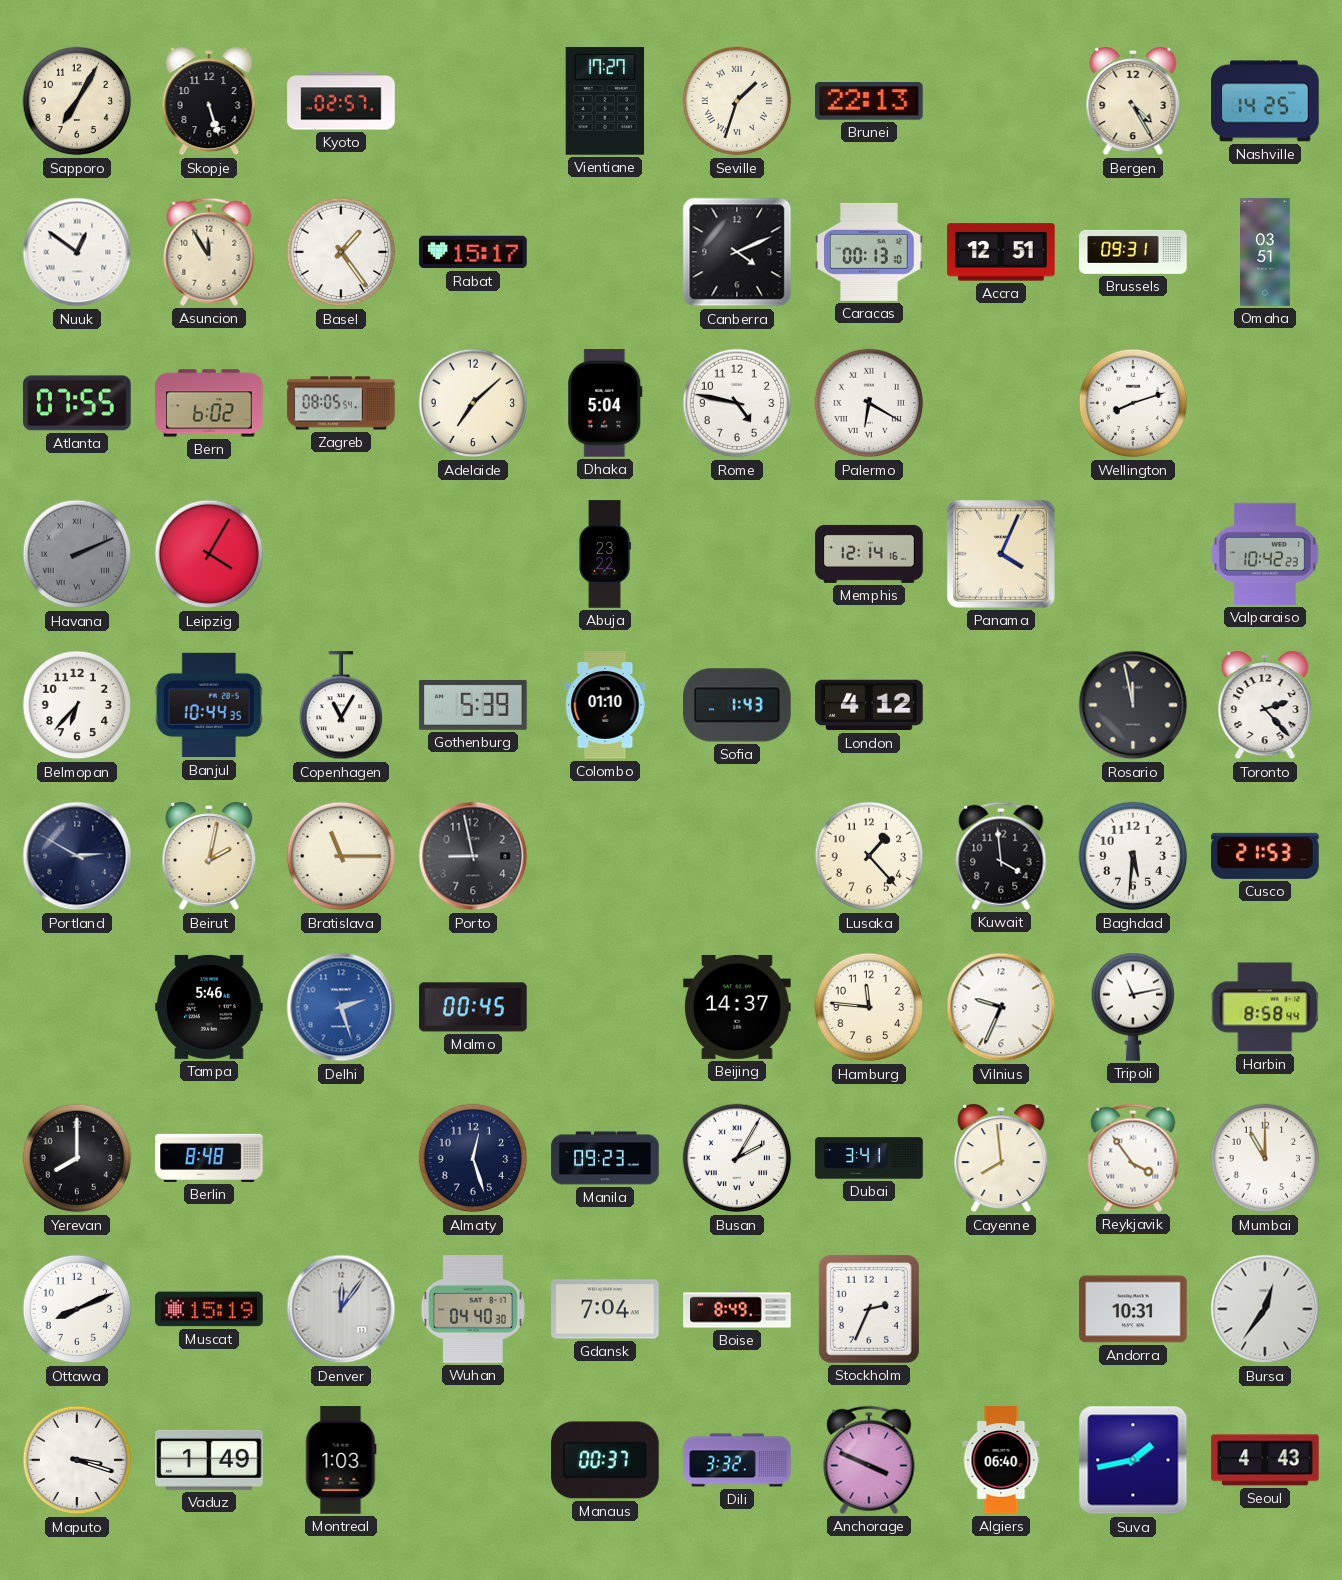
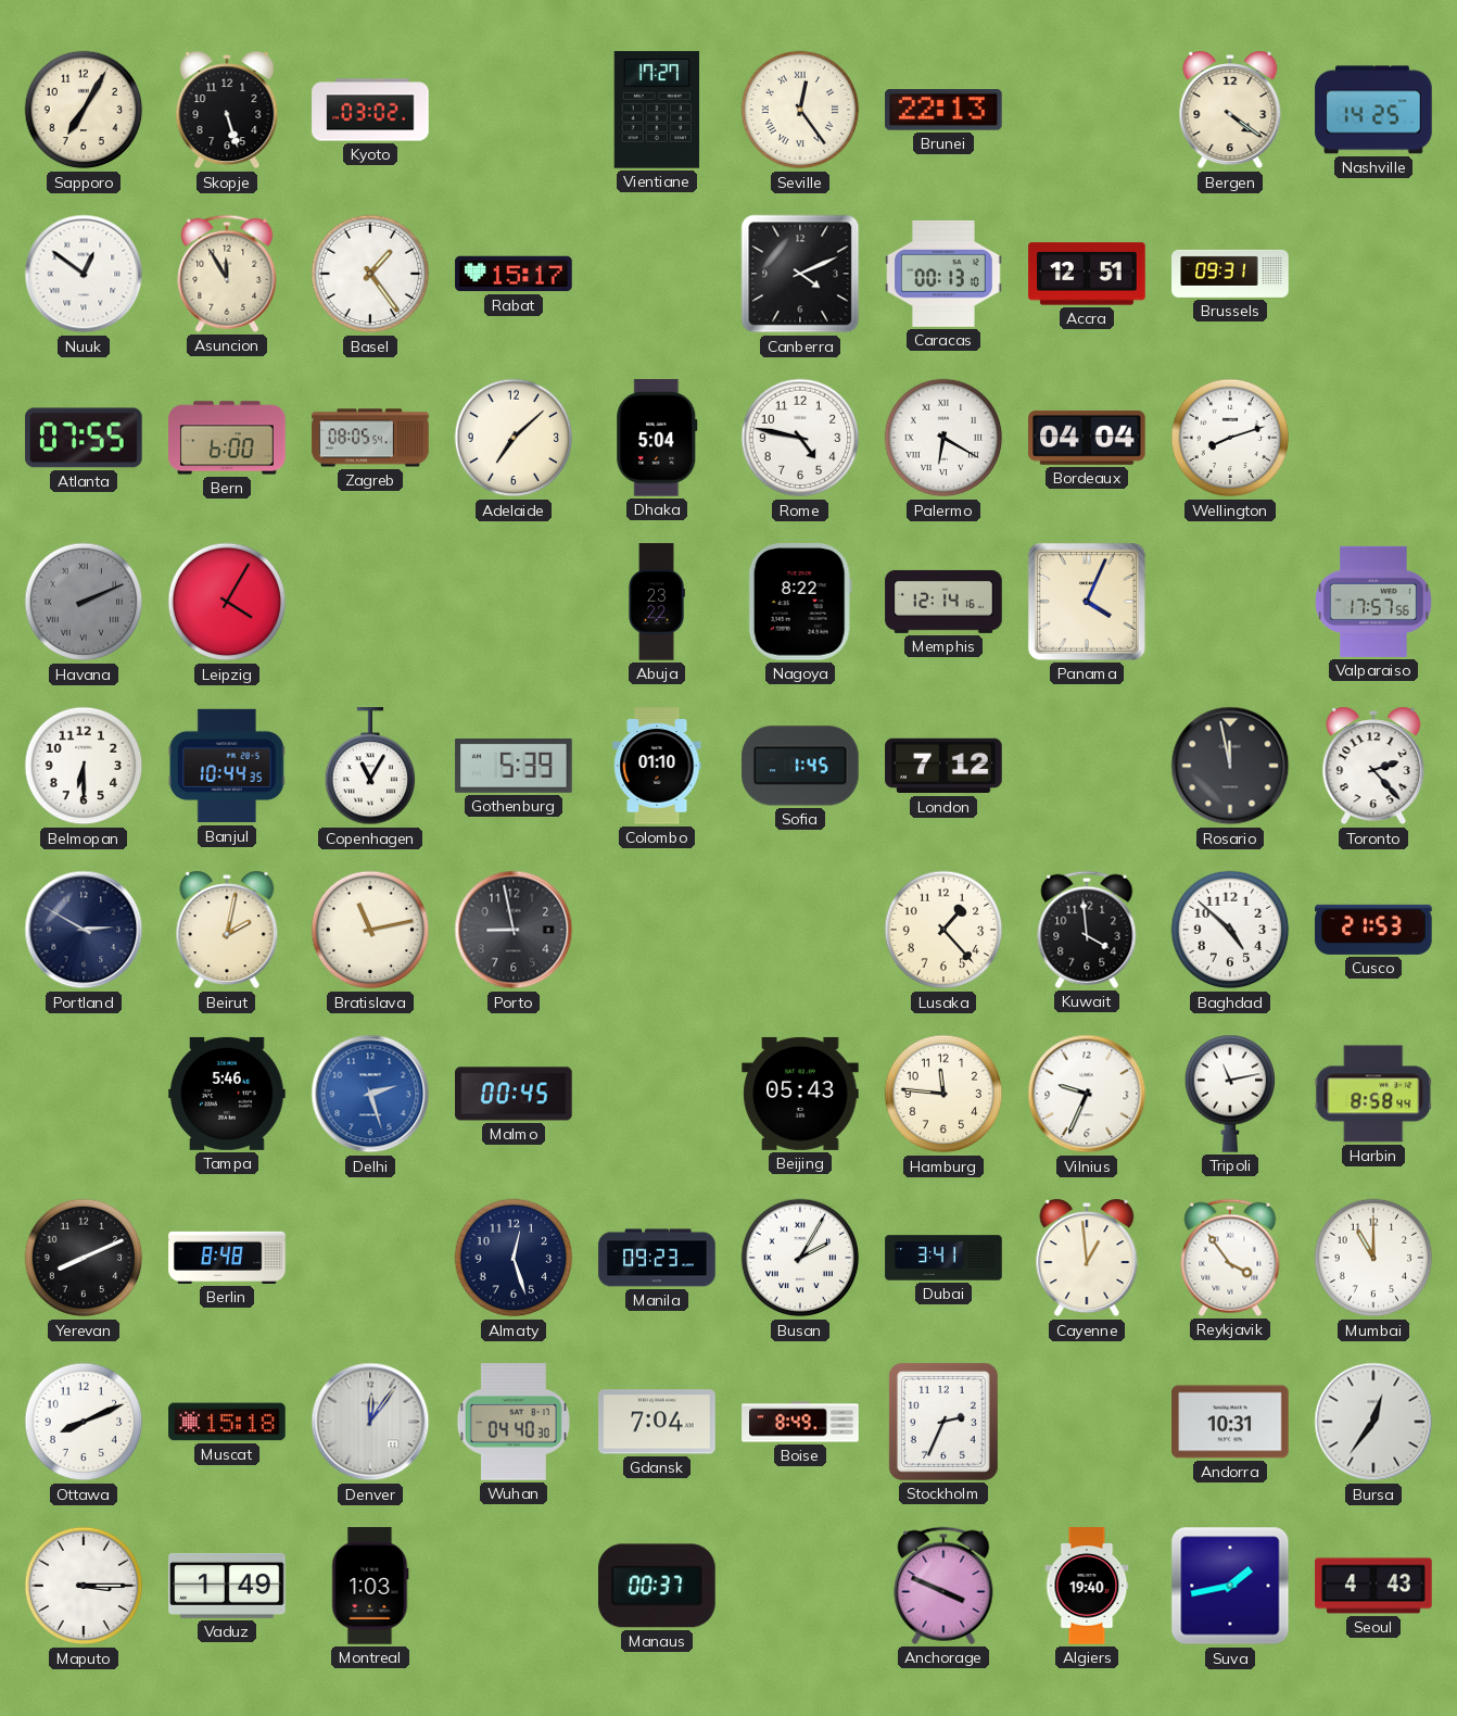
Kyoto: 02:57 -> 03:02
Seville: 1:33 -> 12:24
Bergen: 4:25 -> 4:21
Omaha: 03:51 -> none
Bern: 6:02 -> 6:00
Bordeaux: none -> 04:04
Nagoya: none -> 8:22
Valparaiso: 10:42 -> 17:57
Belmopan: 6:37 -> 6:30
Sofia: 1:43 -> 1:45
London: 4:12 -> 7:12
Bratislava: 11:15 -> 11:13
Baghdad: 5:31 -> 4:52
Beijing: 14:37 -> 05:43
Yerevan: 8:00 -> 8:11
Cayenne: 7:59 -> 12:59
Muscat: 15:19 -> 15:18
Maputo: 3:18 -> 3:15
Dili: 3:32 -> none
Algiers: 06:40 -> 19:40
